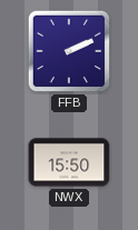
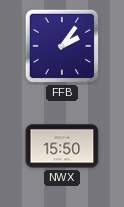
FFB: 2:11 -> 2:06
